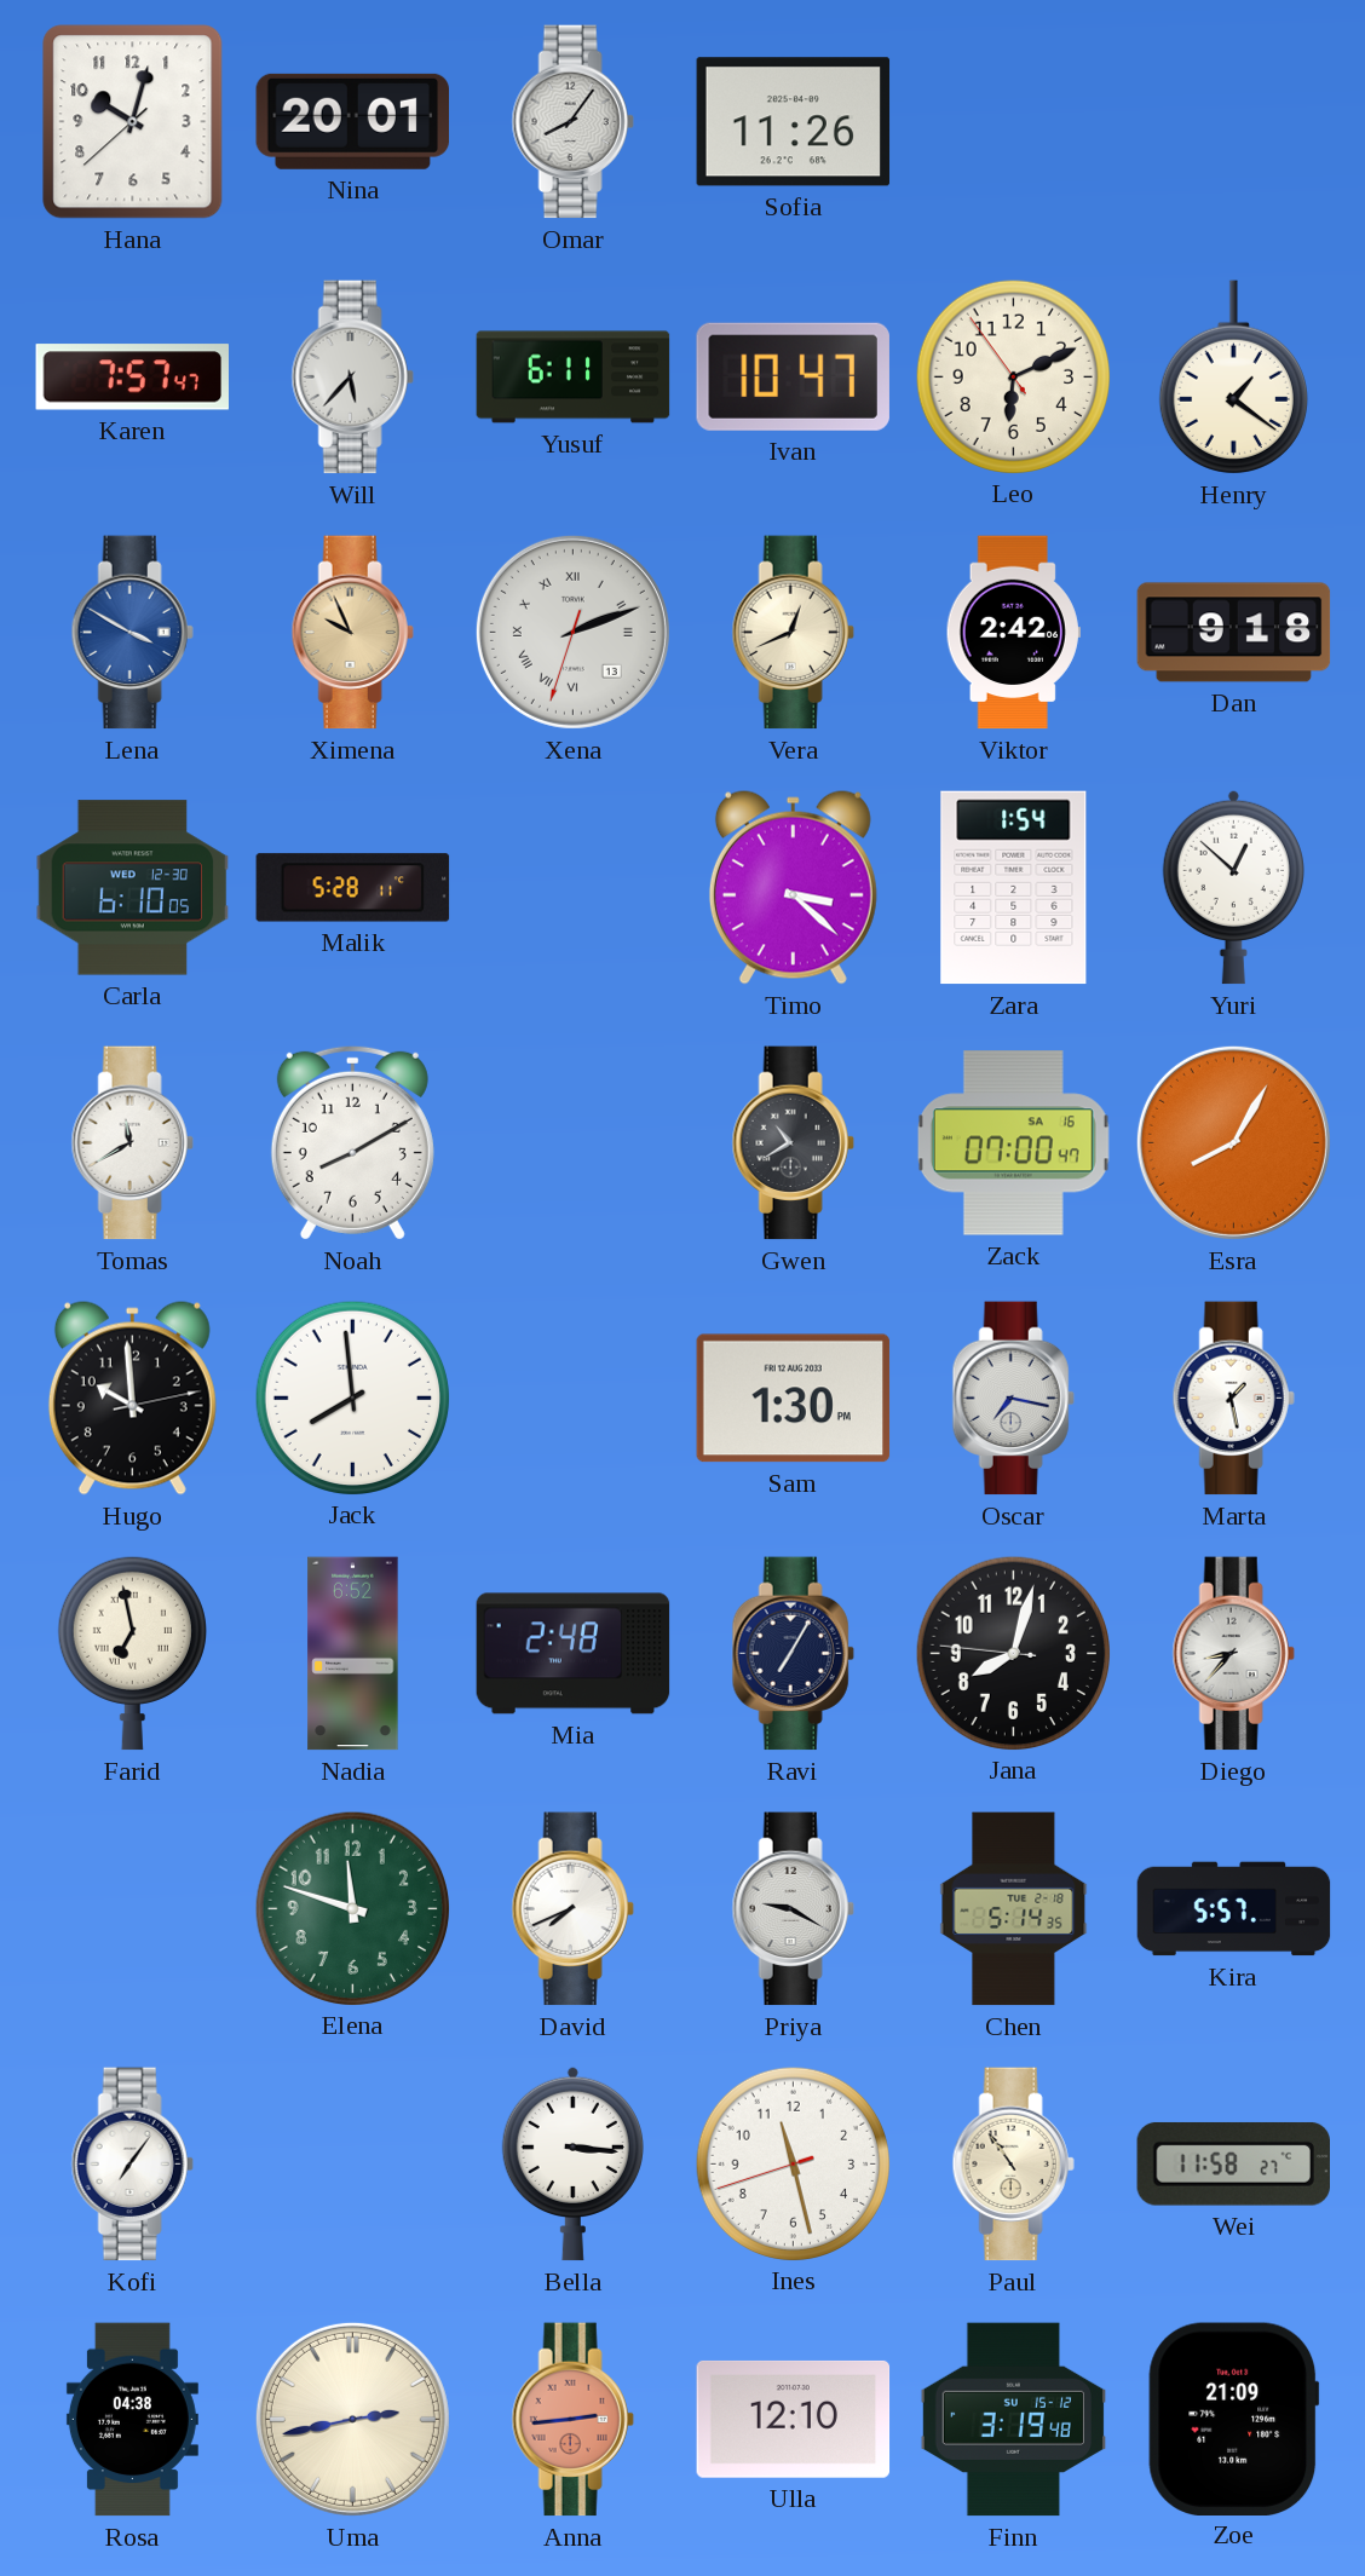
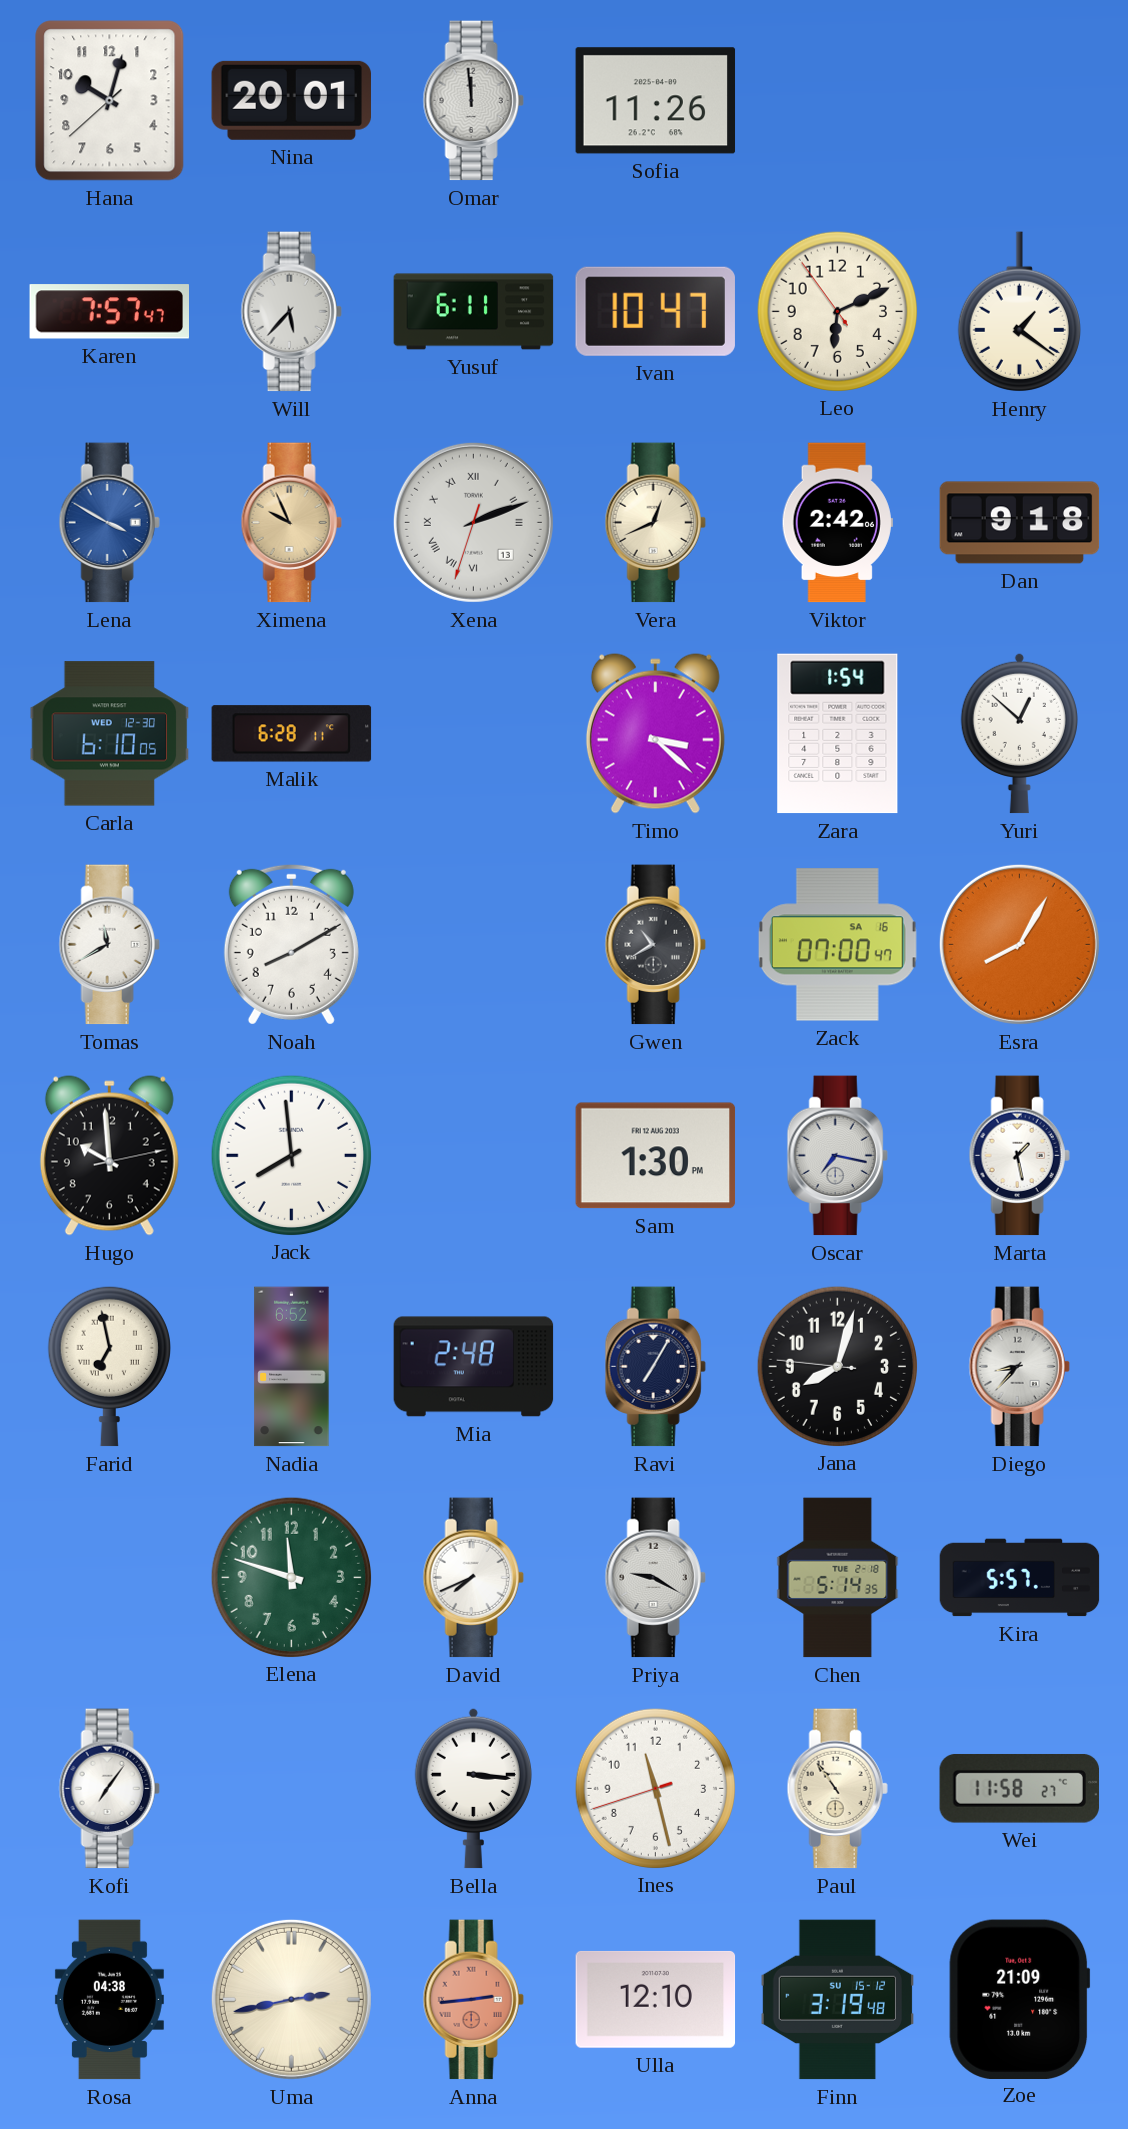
Omar: 8:06 -> 11:59
Malik: 5:28 -> 6:28
